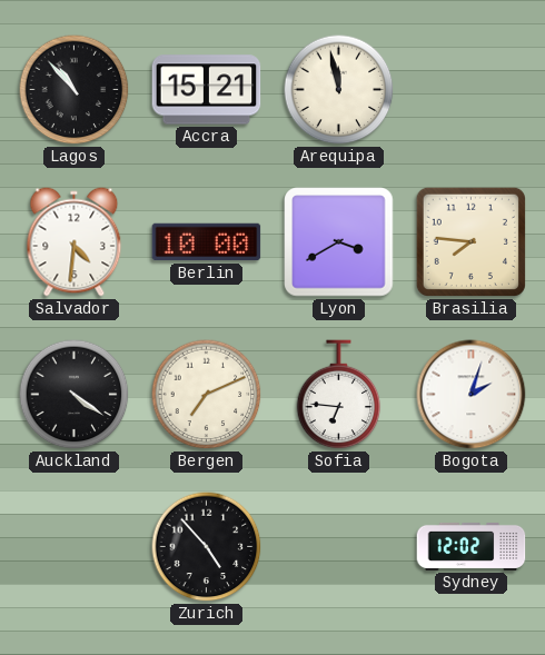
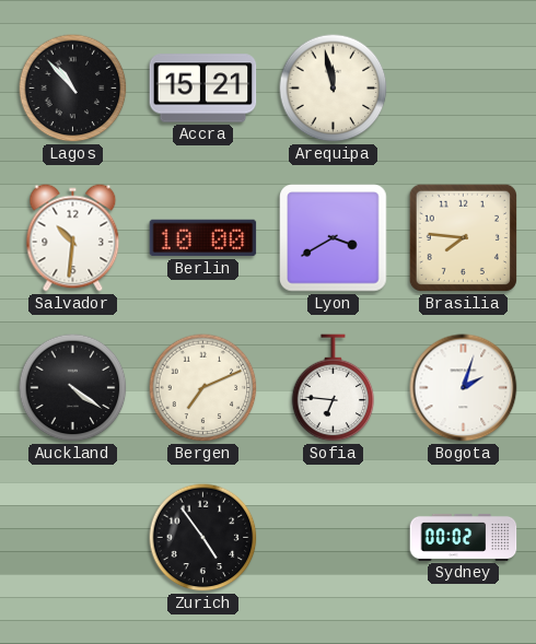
Salvador: 4:31 -> 10:31
Zurich: 4:53 -> 4:54
Sydney: 12:02 -> 00:02
